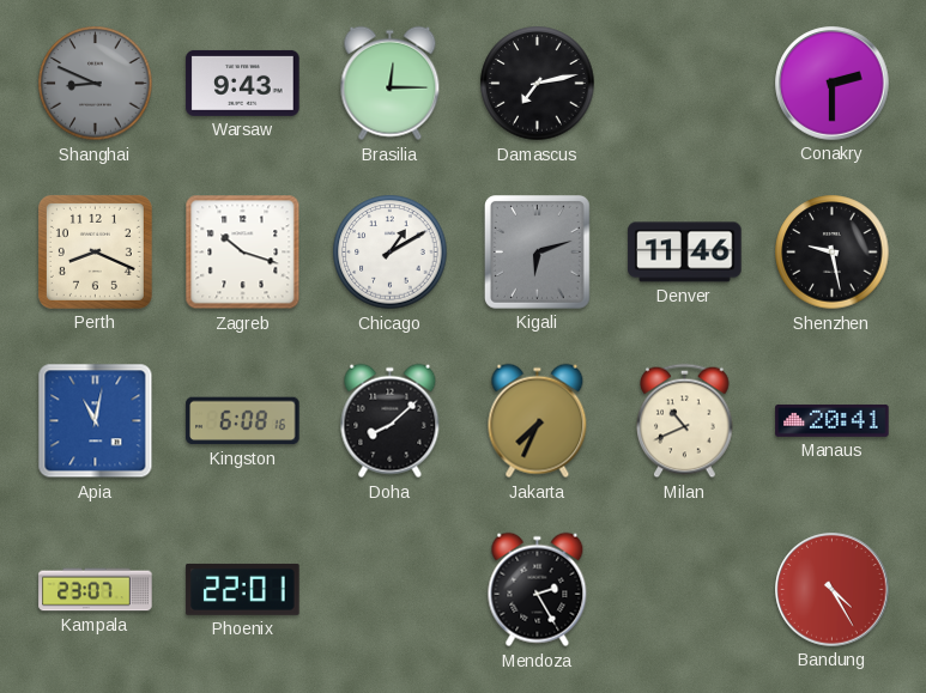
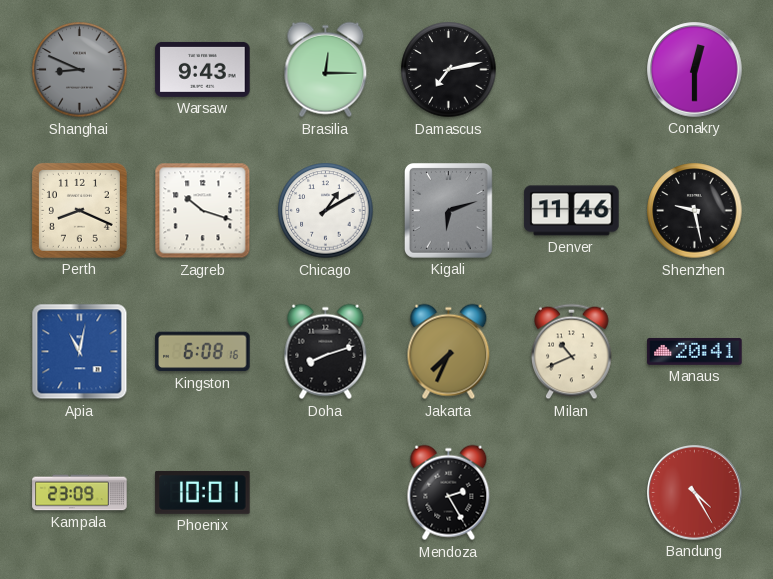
Conakry: 2:30 -> 12:30
Doha: 8:08 -> 8:12
Kampala: 23:07 -> 23:09
Phoenix: 22:01 -> 10:01
